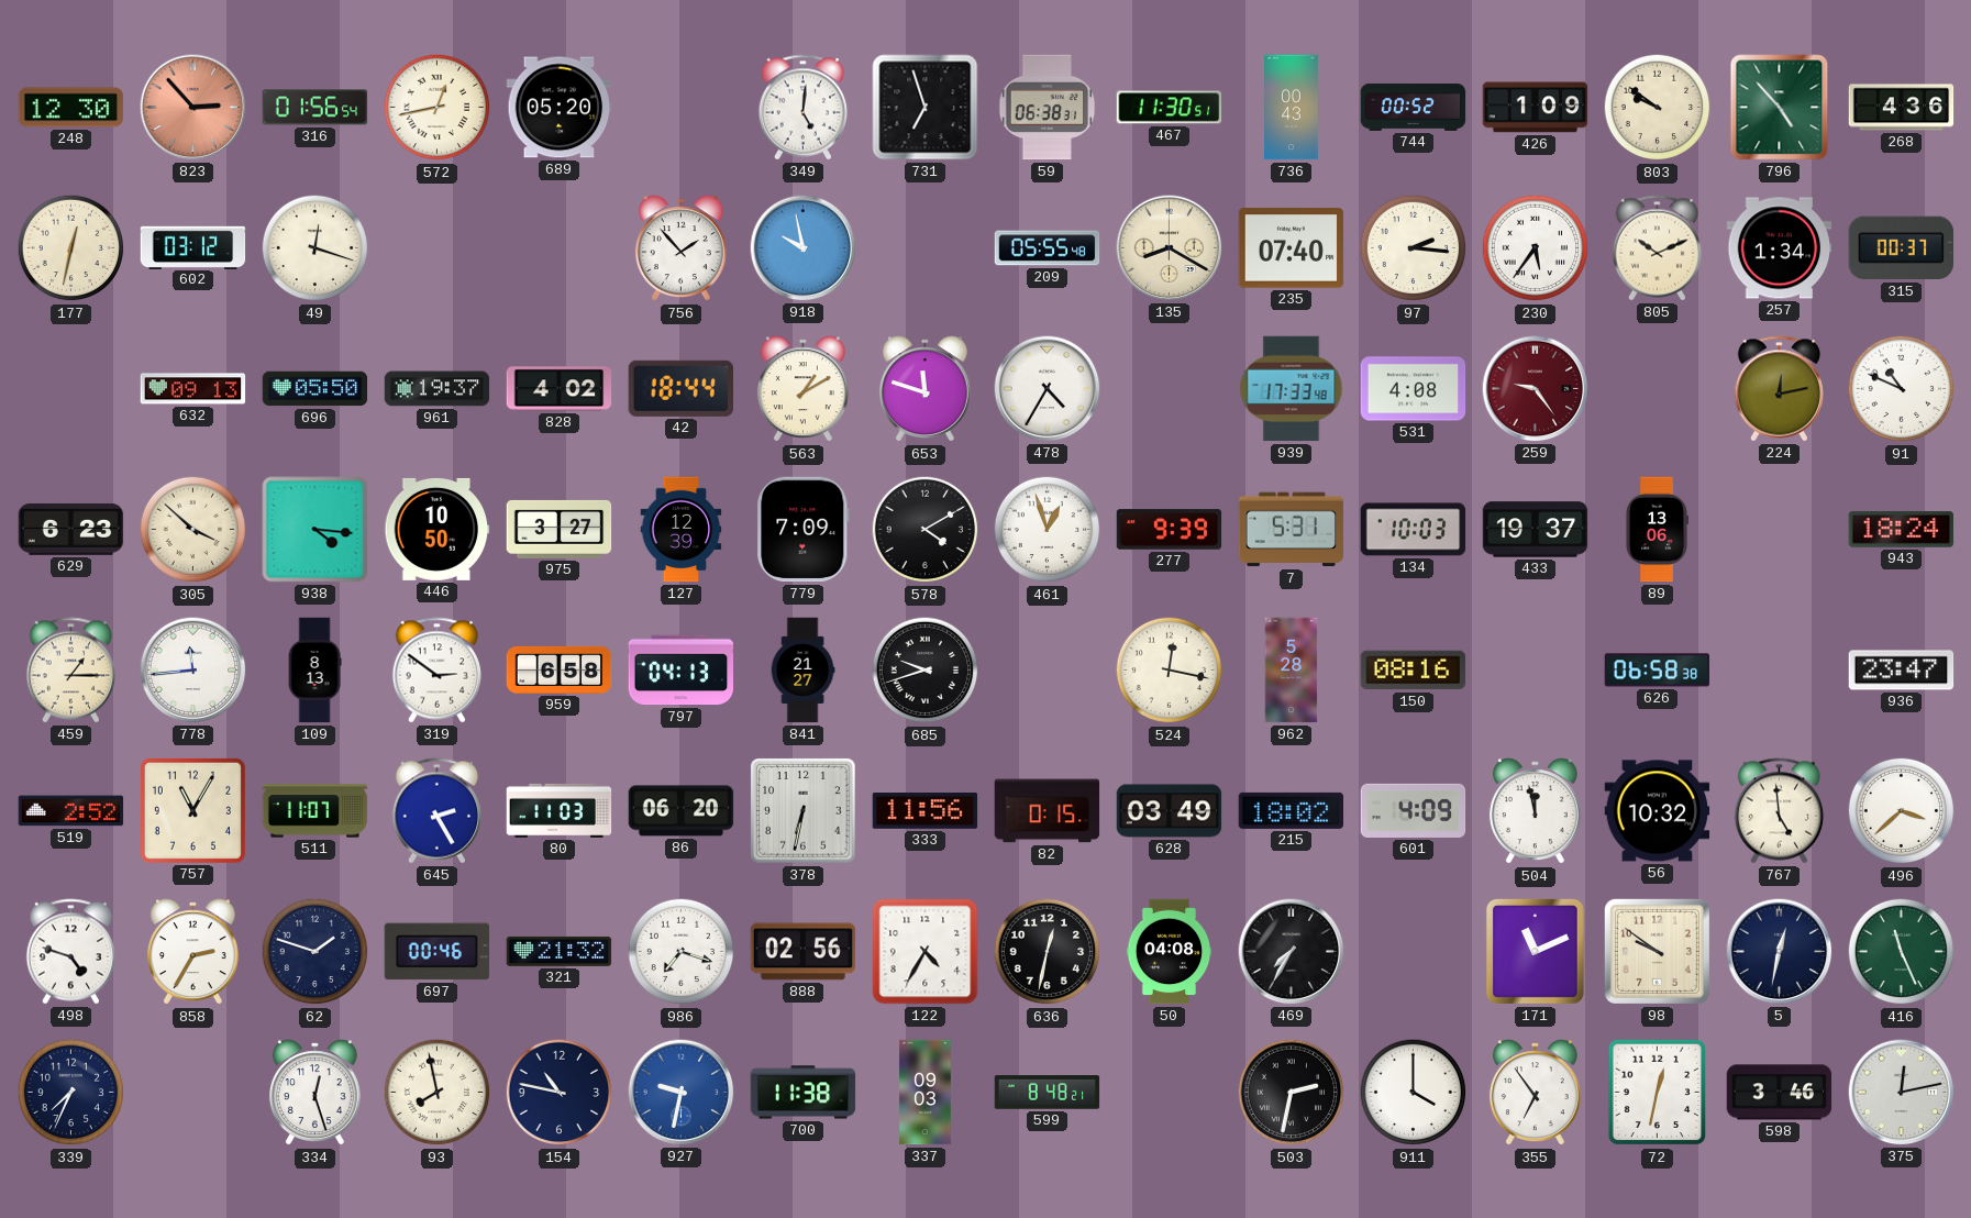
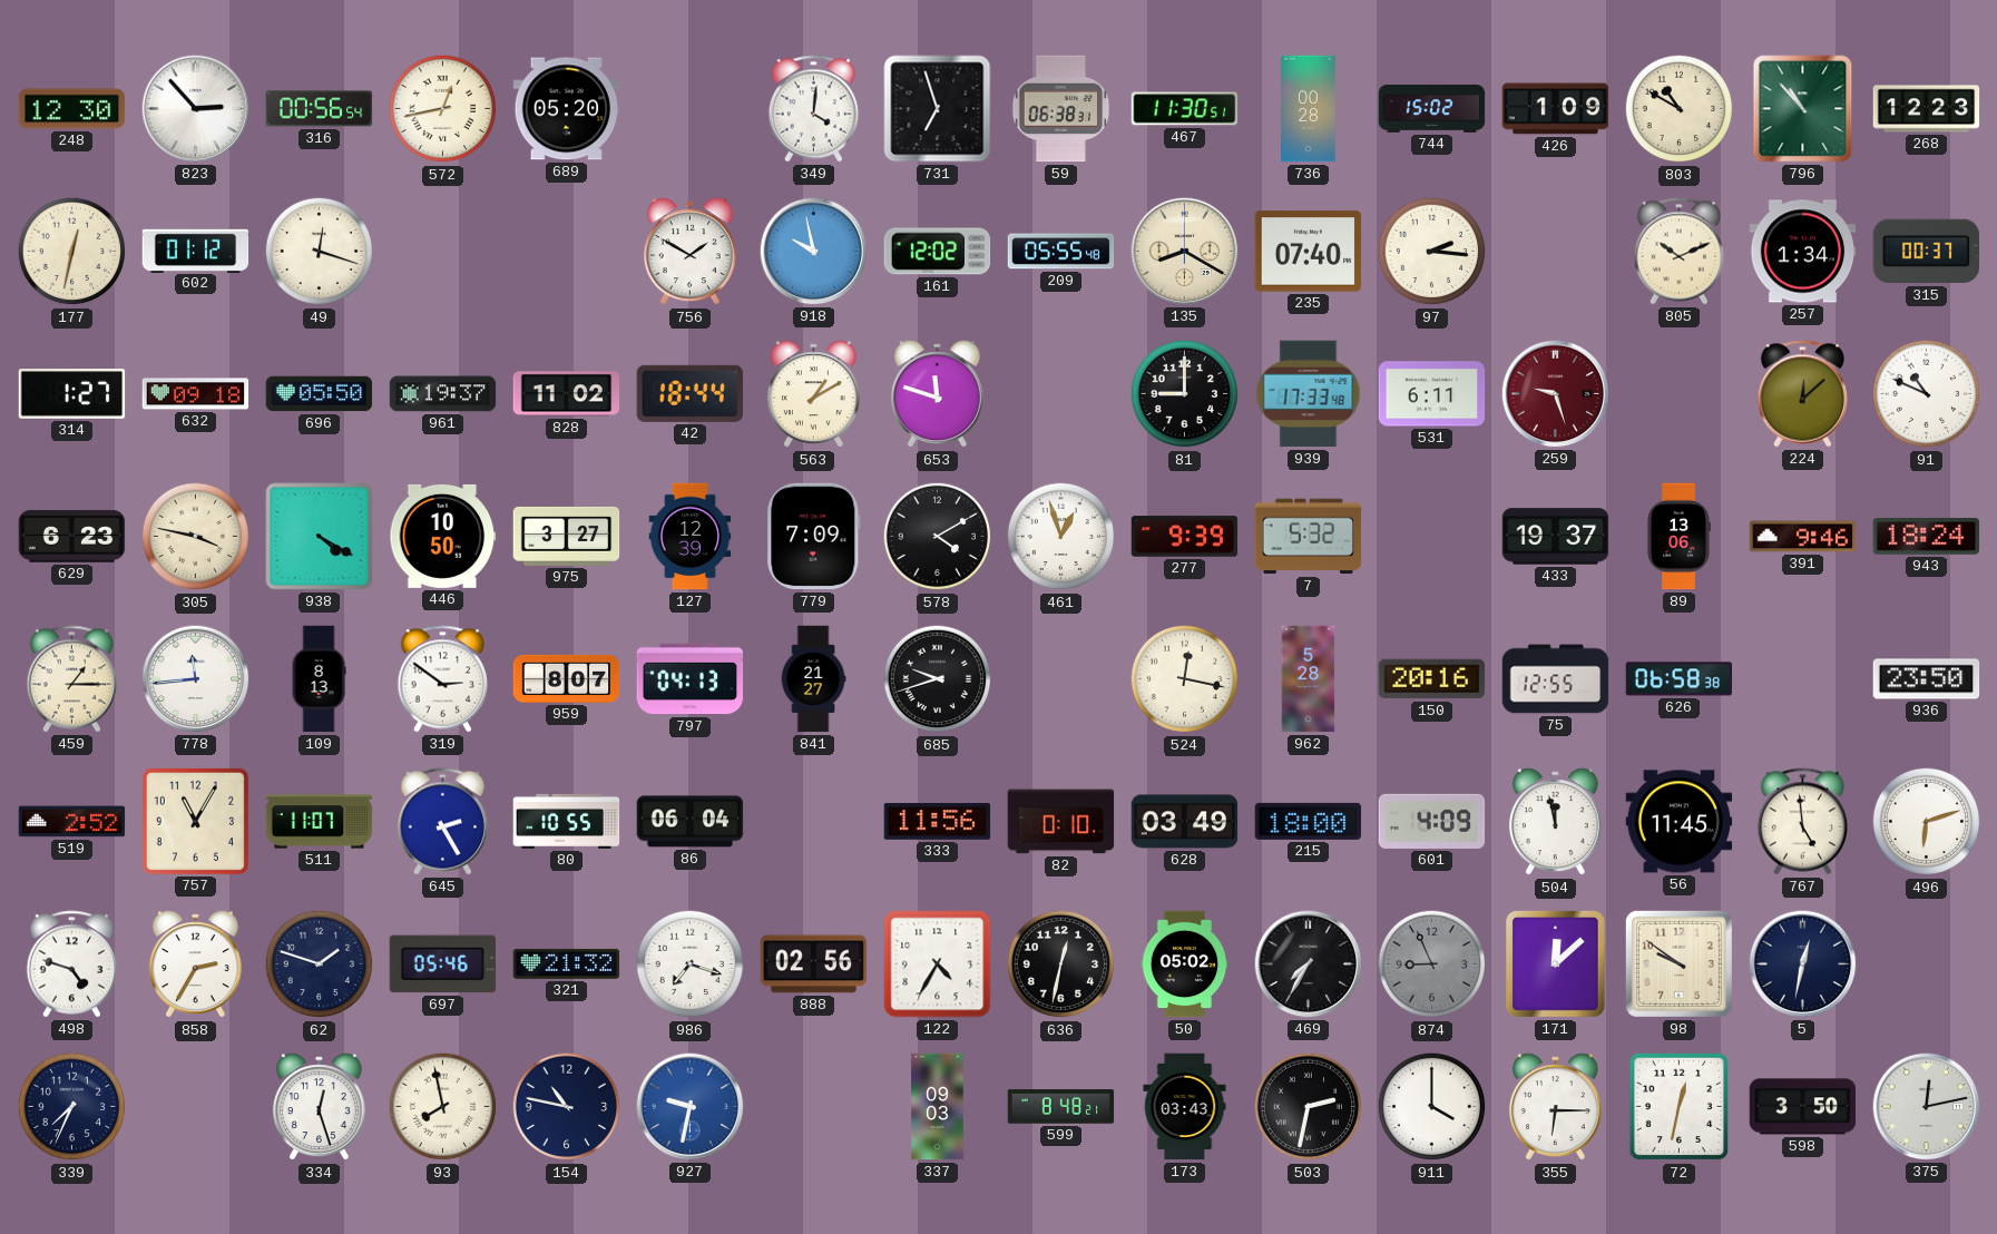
823 dial: salmon -> white
316: 01:56 -> 00:56
349: 5:01 -> 4:01
736: 00:43 -> 00:28
744: 00:52 -> 15:02
803: 9:51 -> 10:50
796: 4:53 -> 10:53
268: 4:36 -> 12:23
602: 03:12 -> 01:12
756: 1:53 -> 1:50
161: none -> 12:02
230: 5:36 -> none
314: none -> 1:27
632: 09:13 -> 09:18
828: 4:02 -> 11:02
478: 4:35 -> none
81: none -> 9:00
531: 4:08 -> 6:11
259: 9:24 -> 9:27
224: 12:13 -> 12:08
305: 3:52 -> 3:47
938: 4:16 -> 4:20
7: 5:31 -> 5:32
134: 10:03 -> none
391: none -> 9:46
959: 6:58 -> 8:07
150: 08:16 -> 20:16
75: none -> 12:55
936: 23:47 -> 23:50
80: 11:03 -> 10:55
86: 06:20 -> 06:04
378: 6:32 -> none
82: 0:15 -> 0:10
215: 18:02 -> 18:00
56: 10:32 -> 11:45
496: 3:38 -> 6:12
697: 00:46 -> 05:46
50: 04:08 -> 05:02
874: none -> 8:56
171: 11:11 -> 12:08
416: 11:26 -> none
700: 11:38 -> none
173: none -> 03:43
355: 6:54 -> 6:15
598: 3:46 -> 3:50
